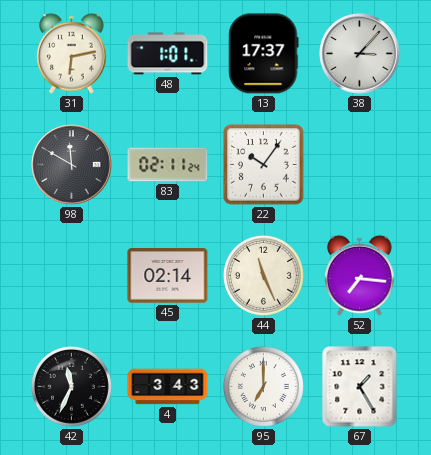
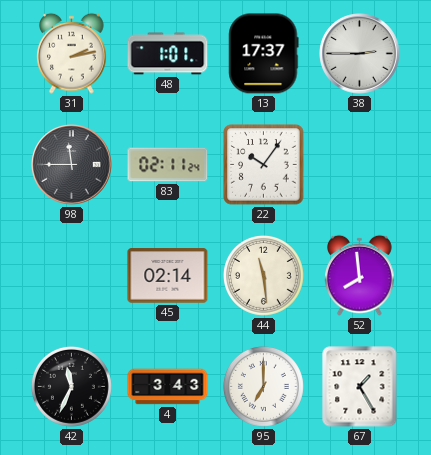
31: 6:13 -> 2:13
38: 3:07 -> 2:45
98: 11:50 -> 11:45
44: 11:26 -> 11:29
52: 7:16 -> 7:59
